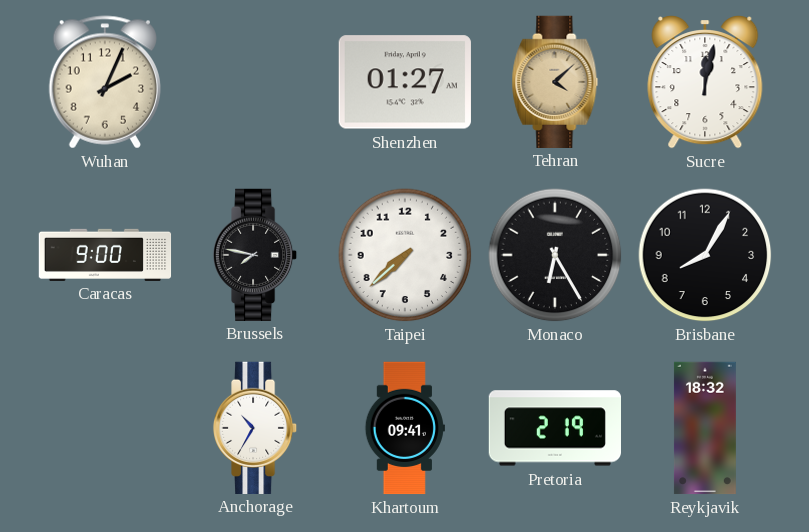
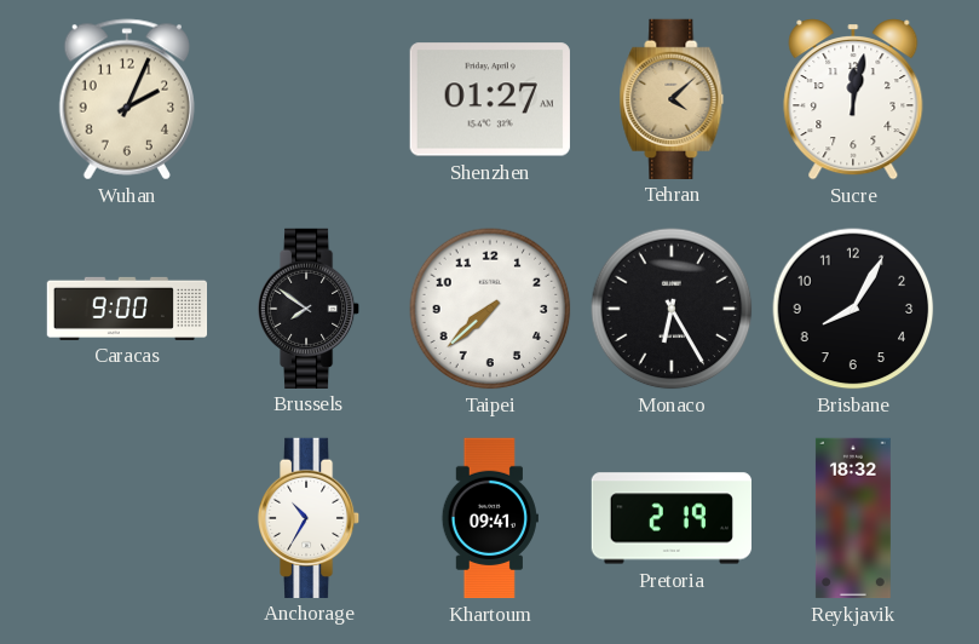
Brussels: 7:47 -> 7:51
